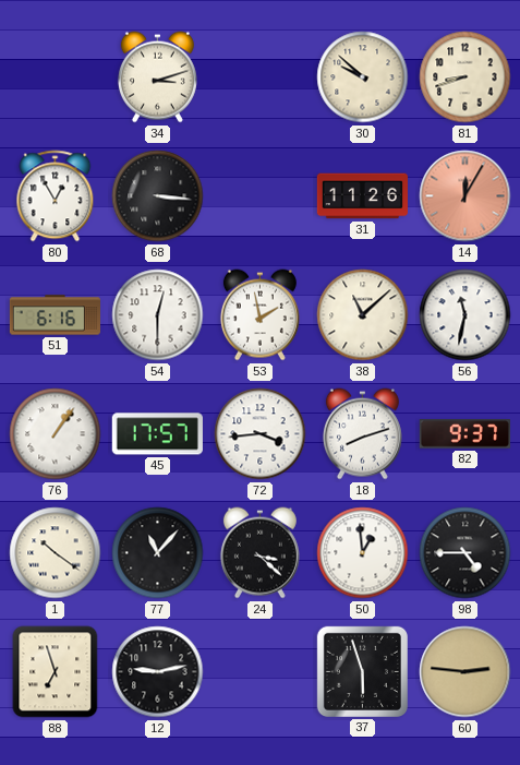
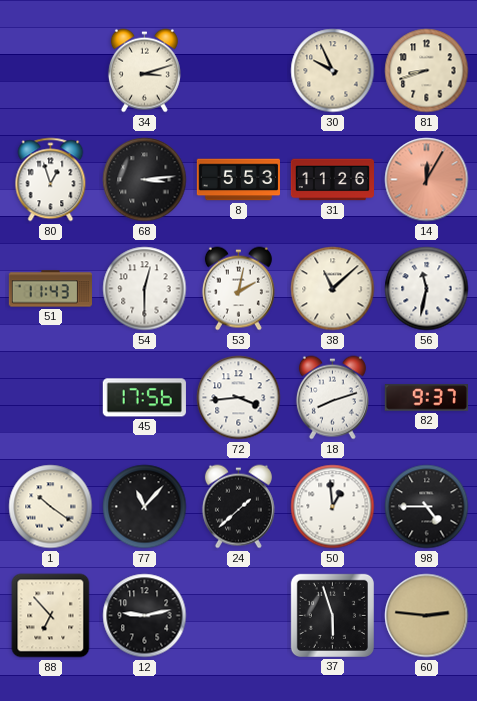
30: 9:52 -> 9:56
80: 12:55 -> 12:57
68: 3:16 -> 3:14
8: none -> 5:53
51: 6:16 -> 11:43
53: 1:58 -> 2:02
76: 1:06 -> none
45: 17:57 -> 17:56
24: 3:22 -> 1:38
88: 6:57 -> 6:53
